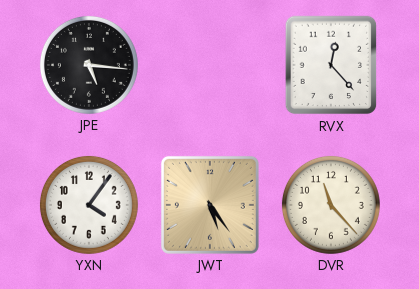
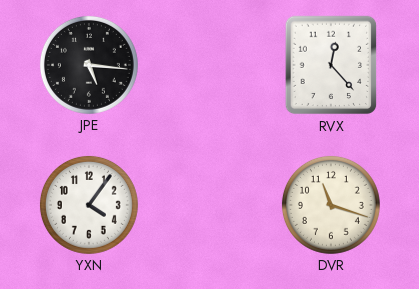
JWT: 5:24 -> none
DVR: 11:23 -> 11:18
